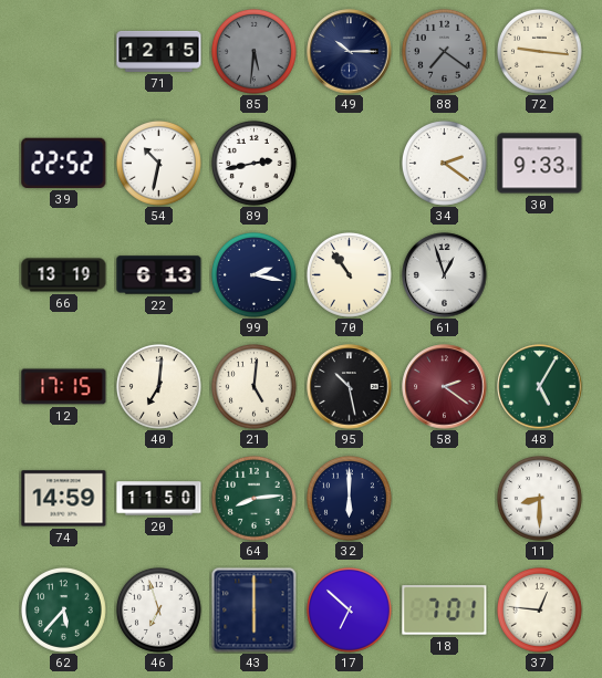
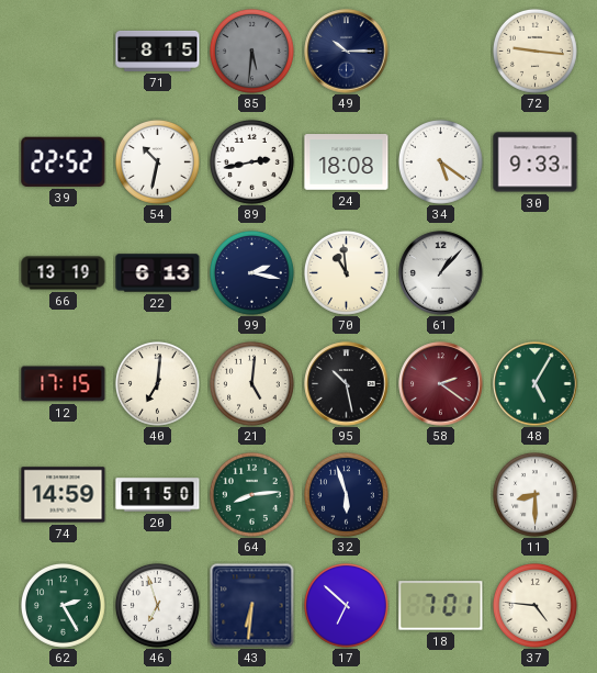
71: 12:15 -> 8:15
88: 7:21 -> none
24: none -> 18:08
34: 2:21 -> 5:21
70: 10:54 -> 10:59
61: 12:57 -> 1:07
32: 6:00 -> 5:57
62: 5:37 -> 2:25
43: 6:00 -> 6:31
37: 12:46 -> 4:46
